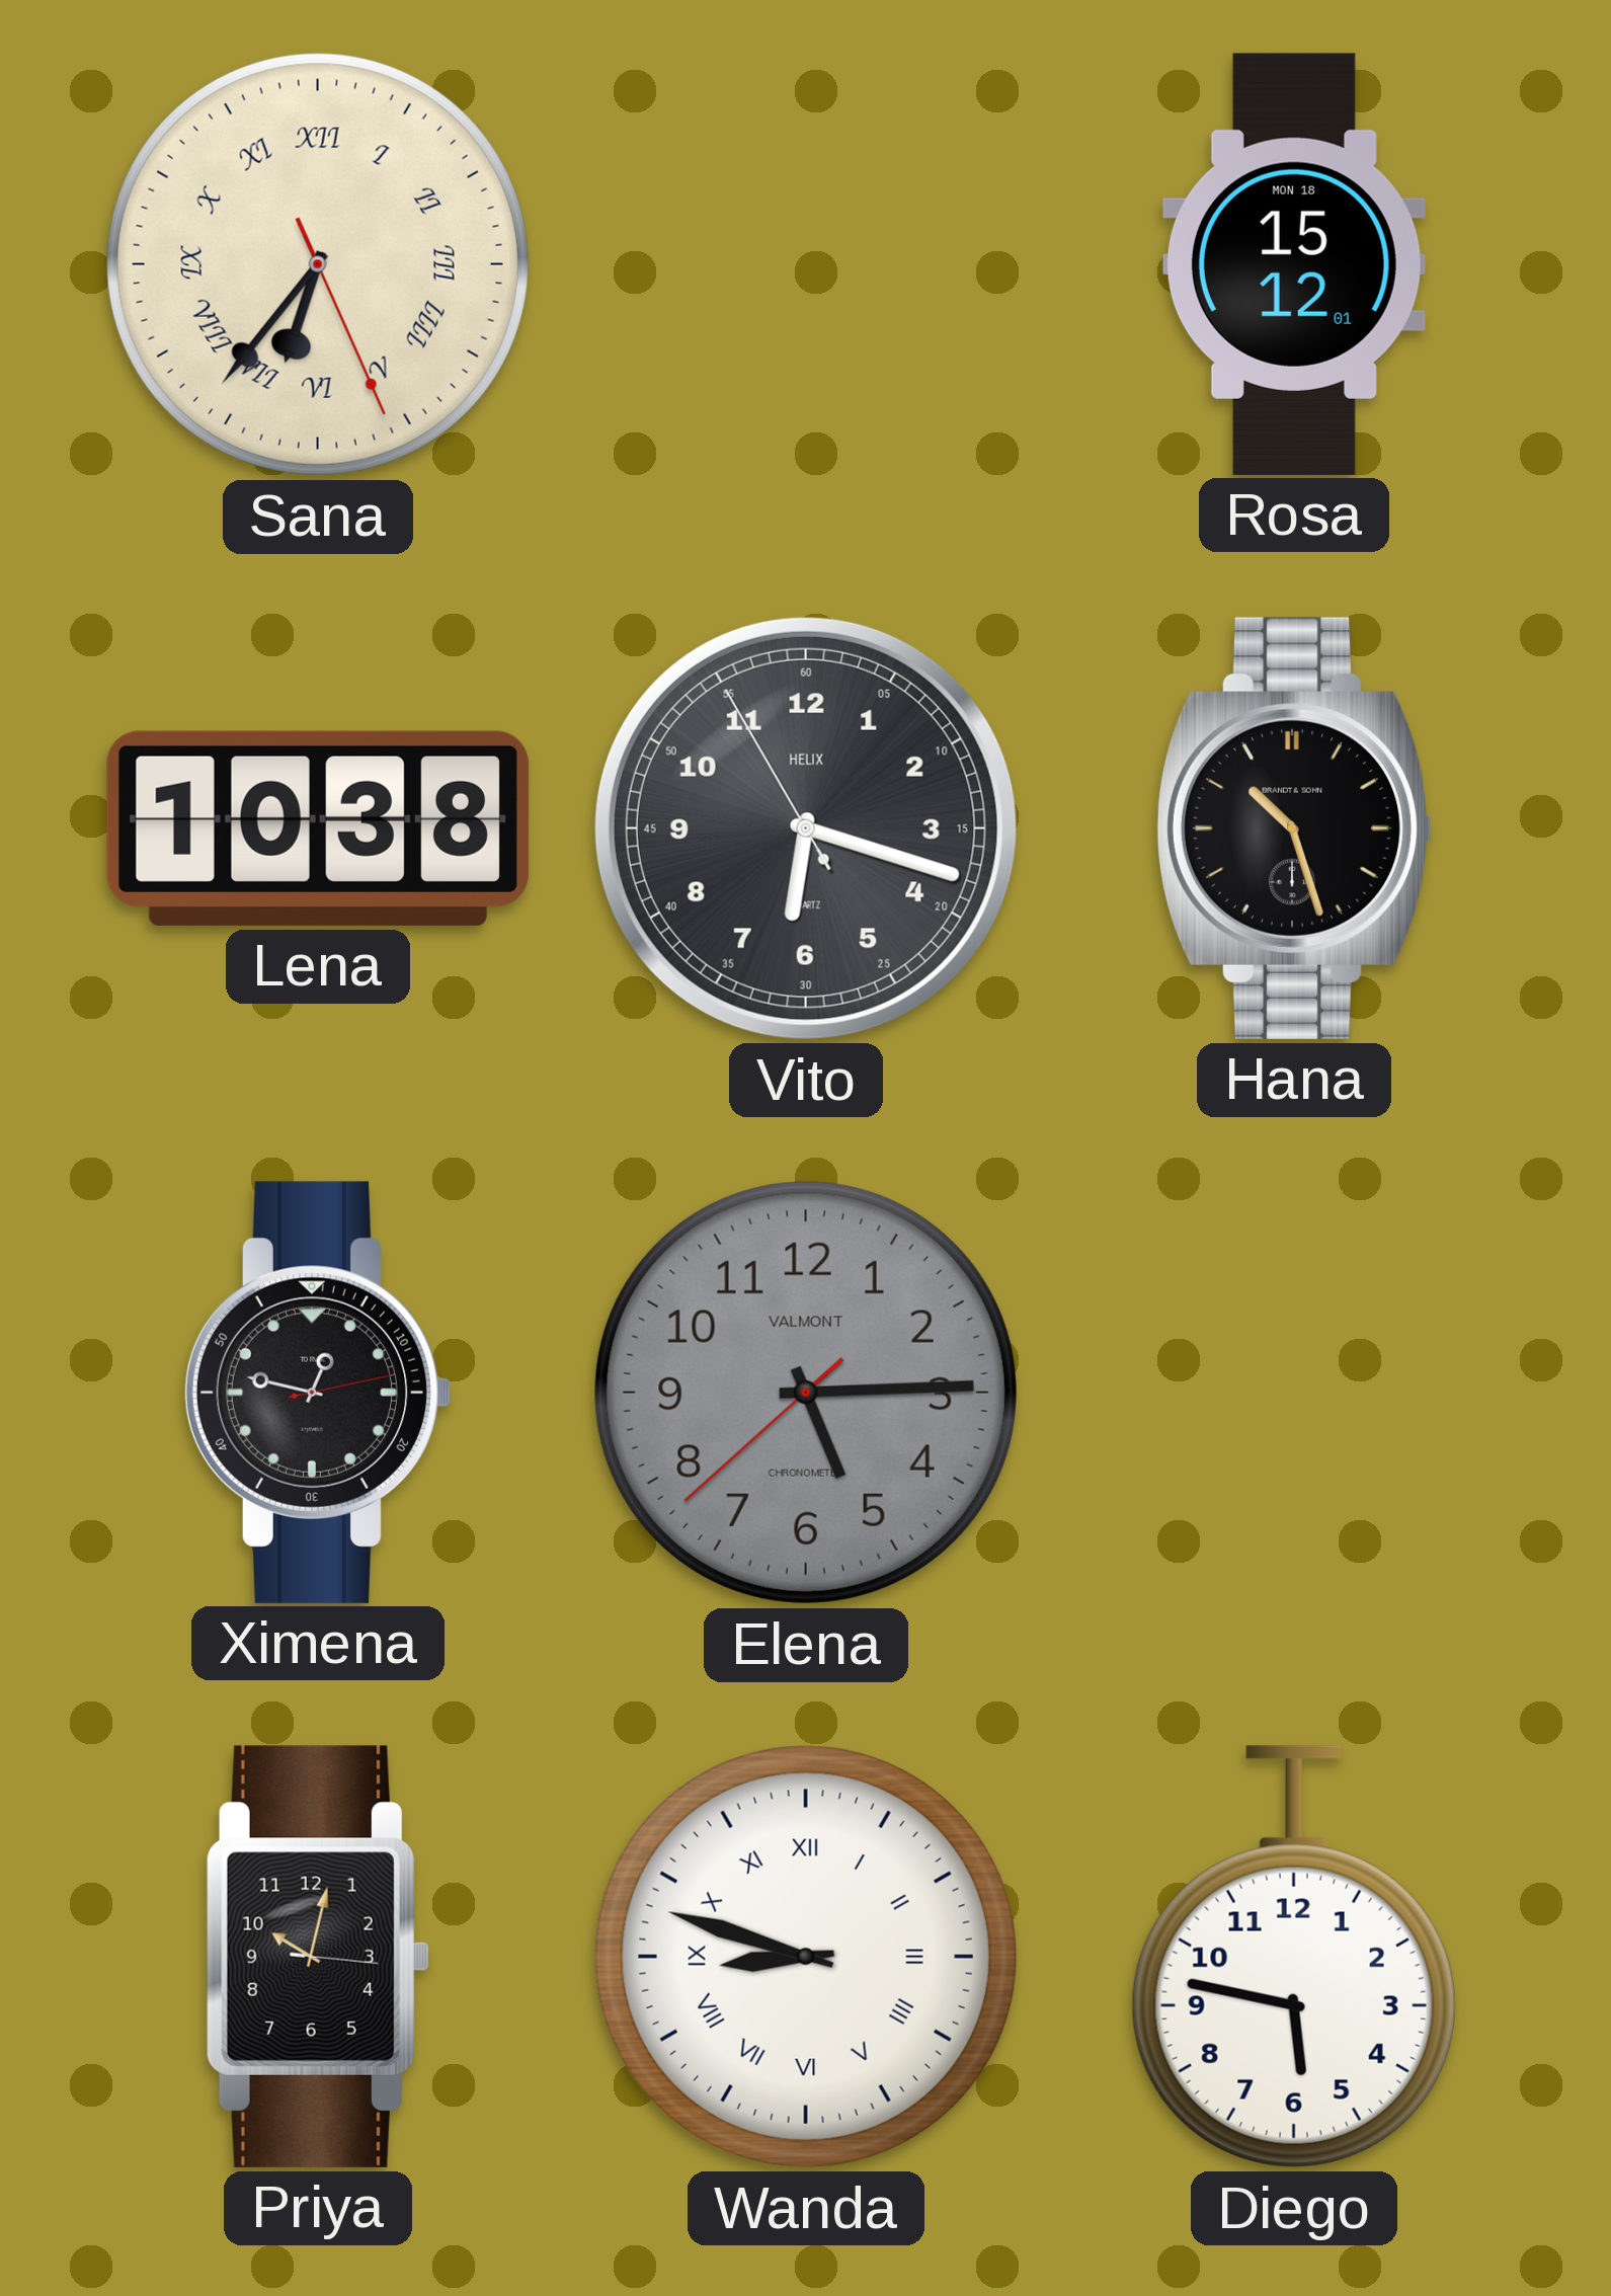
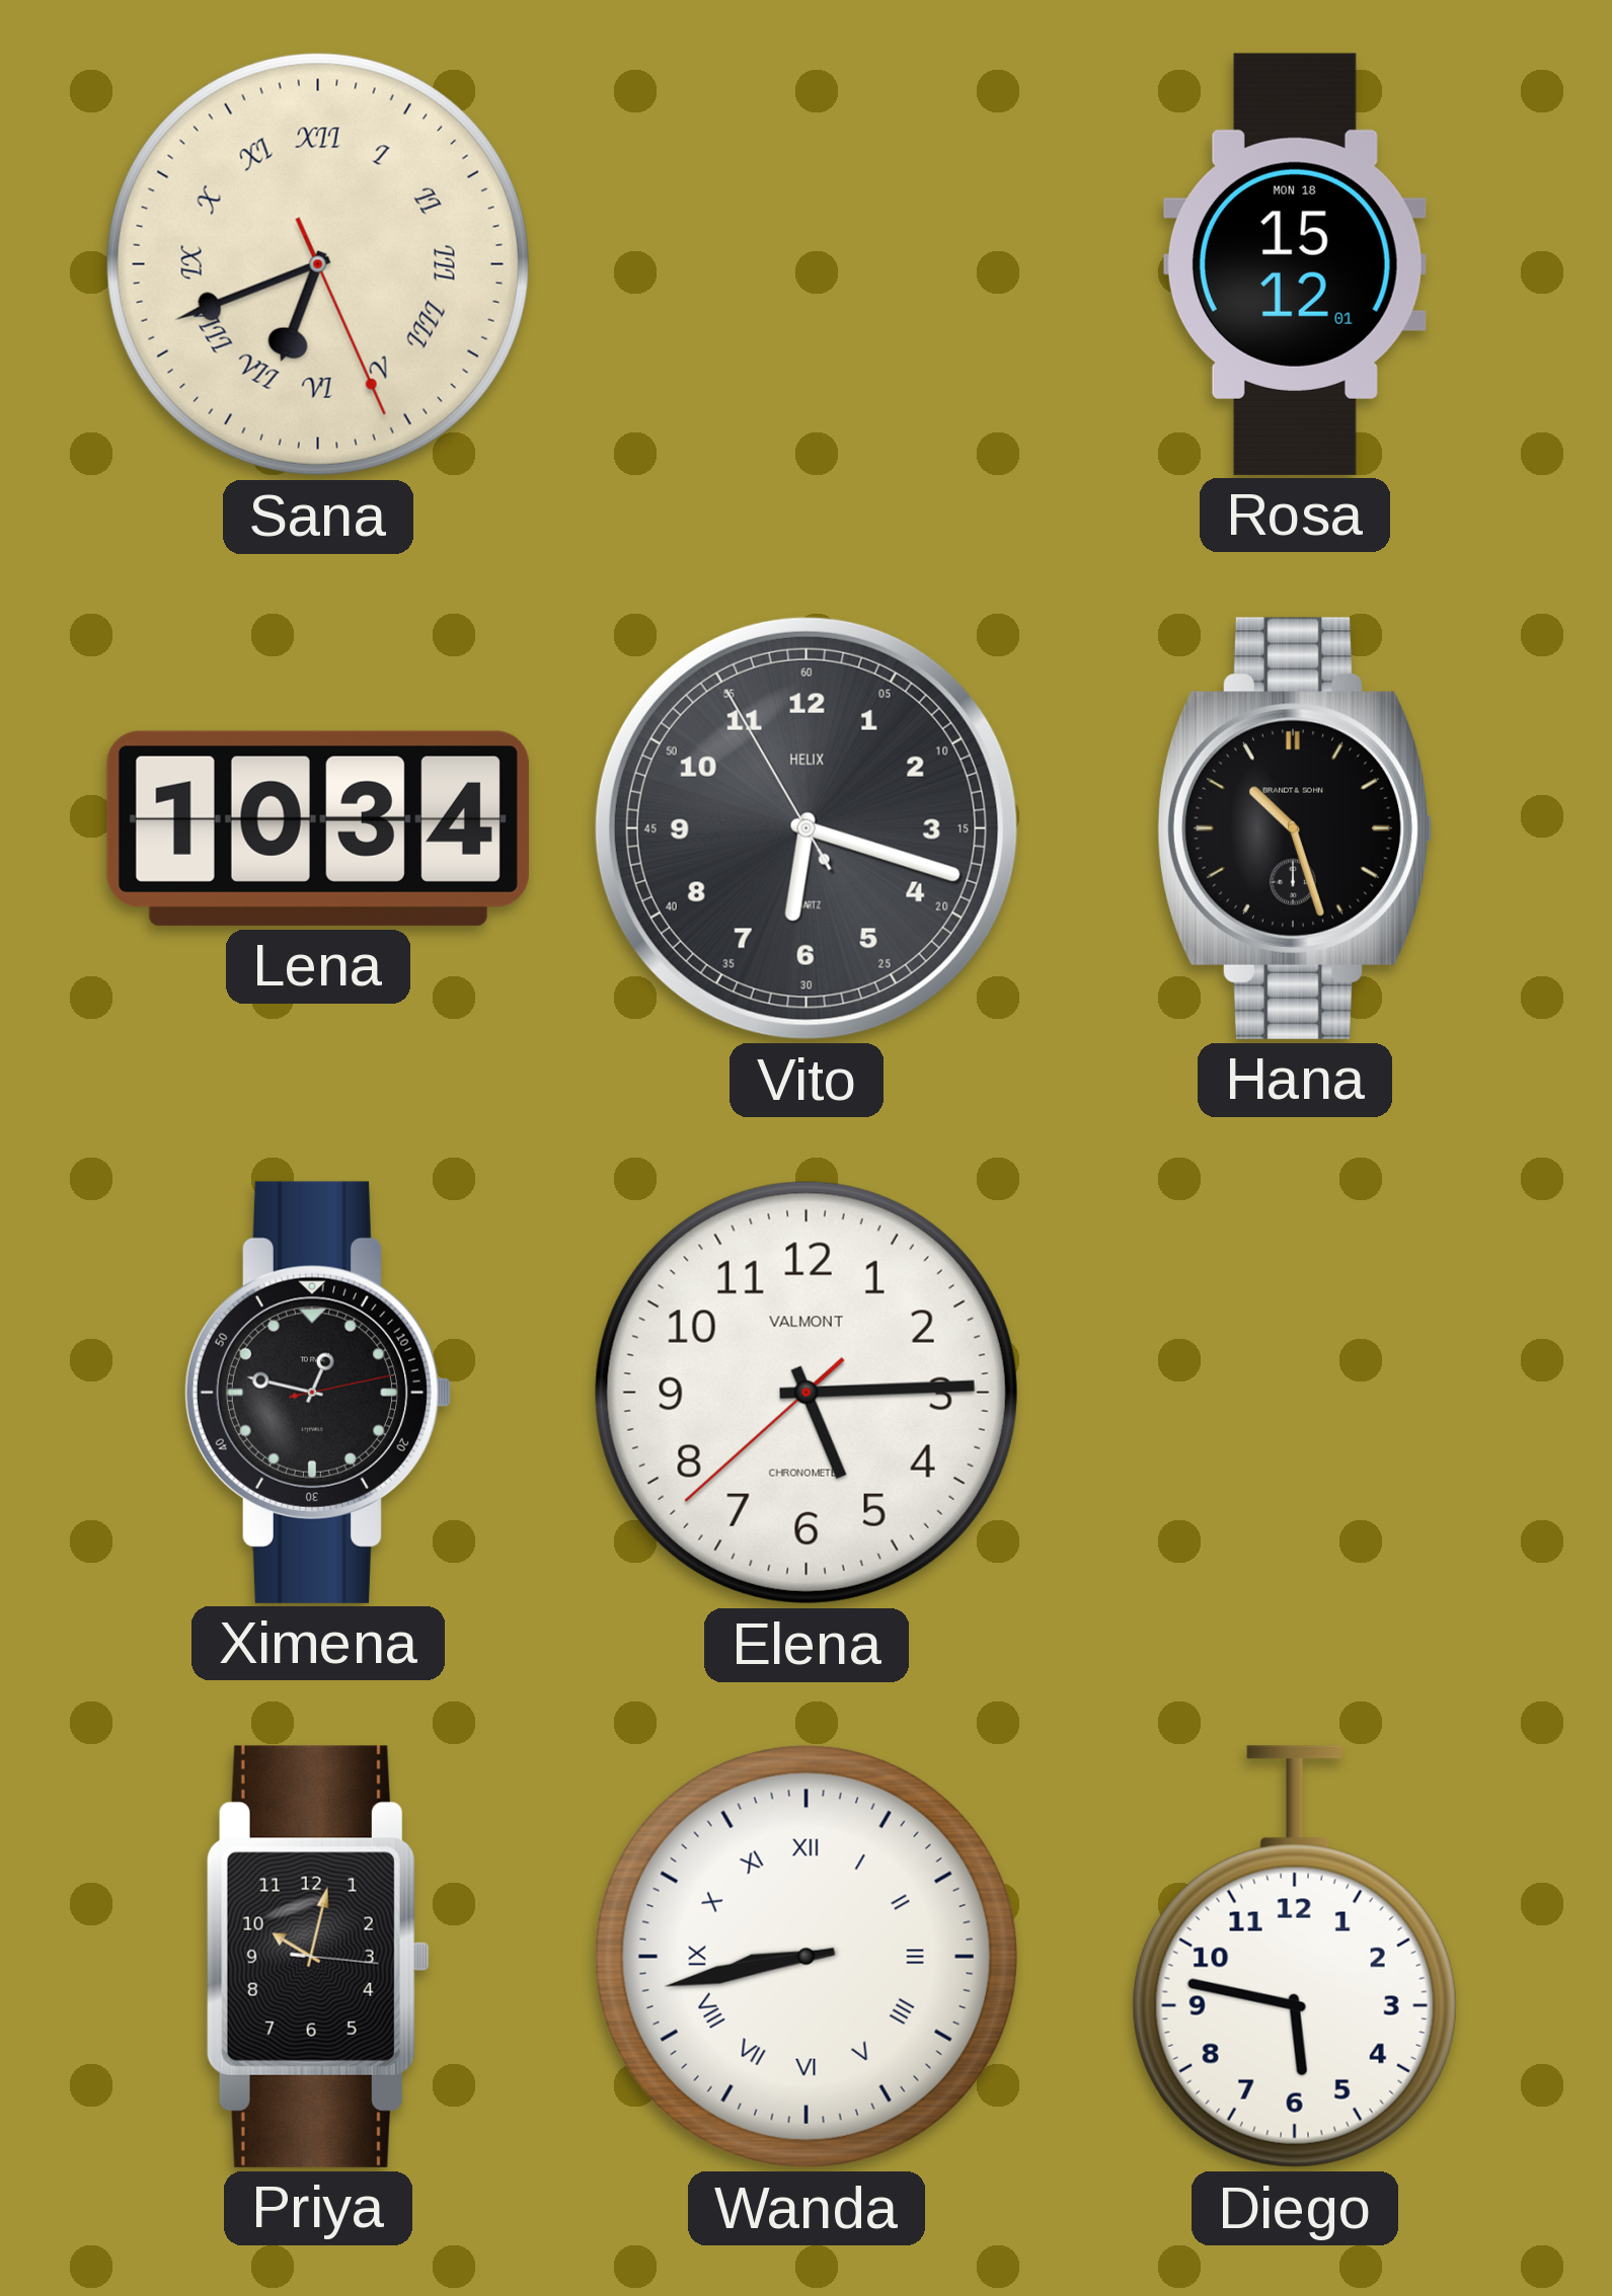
Sana: 6:36 -> 6:41
Lena: 10:38 -> 10:34
Elena dial: grey -> white
Wanda: 8:48 -> 8:43
